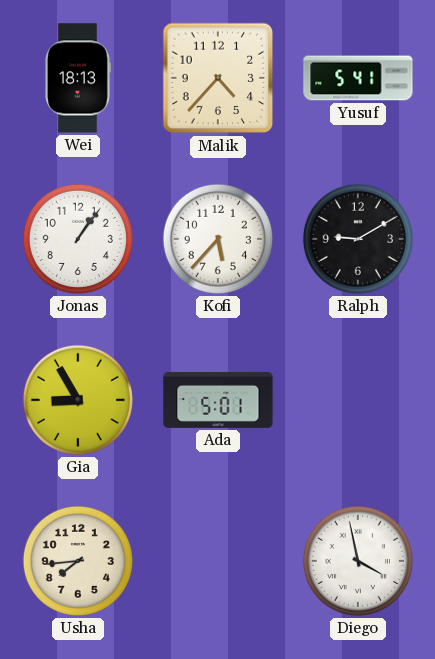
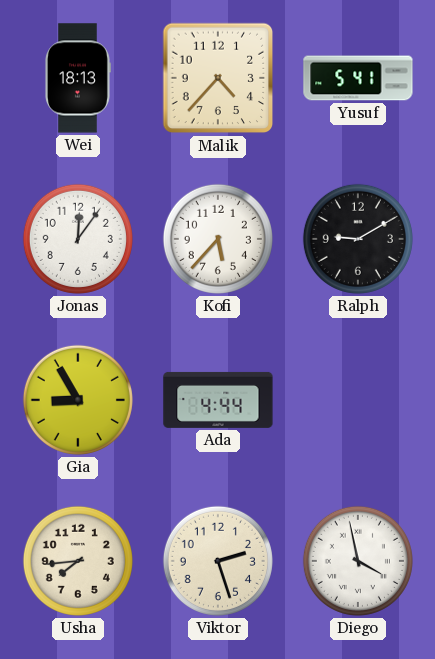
Jonas: 1:06 -> 12:06
Ada: 5:01 -> 4:44
Viktor: none -> 2:27
